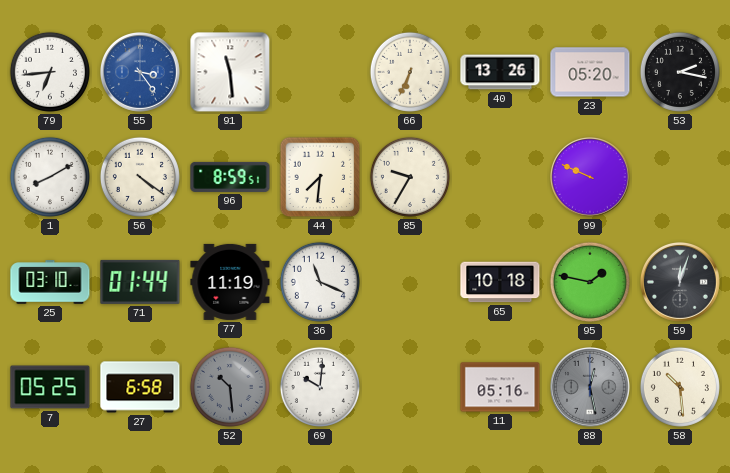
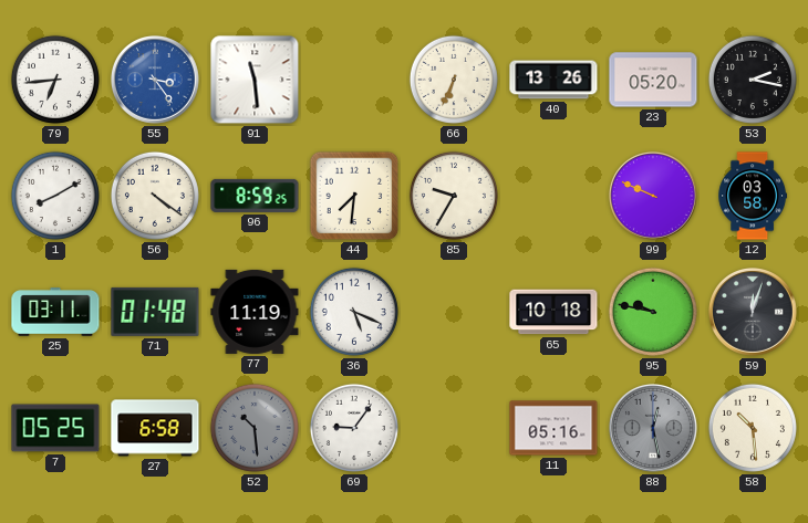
96: 8:59:51 -> 8:59:25
12: none -> 03:58
25: 03:10 -> 03:11
71: 01:44 -> 01:48
36: 11:19 -> 5:19
95: 1:47 -> 9:47
69: 10:01 -> 9:06
